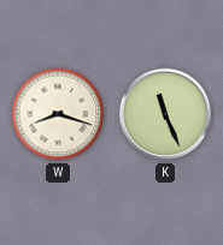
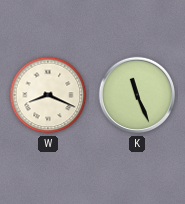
W: 8:18 -> 8:19
